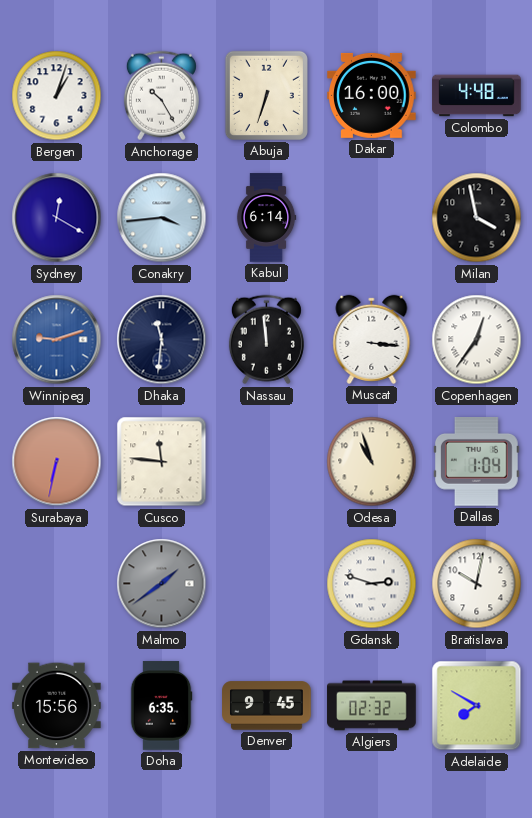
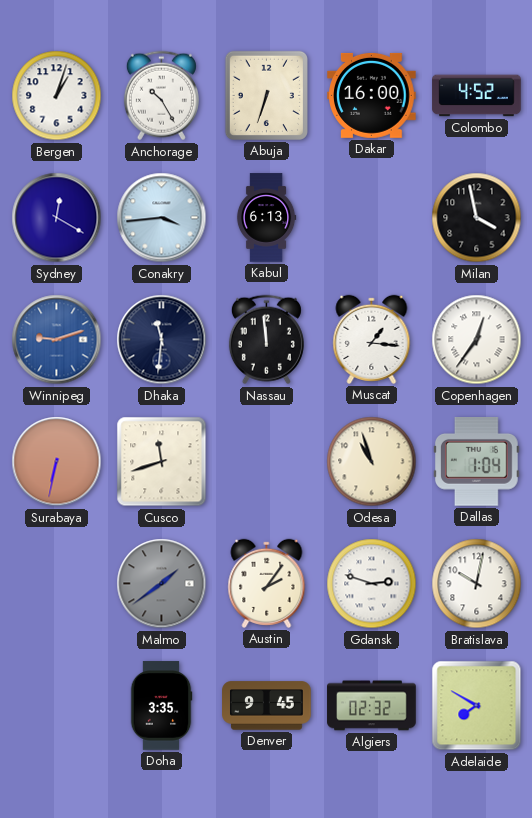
Colombo: 4:48 -> 4:52
Kabul: 6:14 -> 6:13
Muscat: 3:16 -> 1:16
Cusco: 11:46 -> 11:42
Austin: none -> 2:06
Montevideo: 15:56 -> none
Doha: 6:35 -> 3:35
